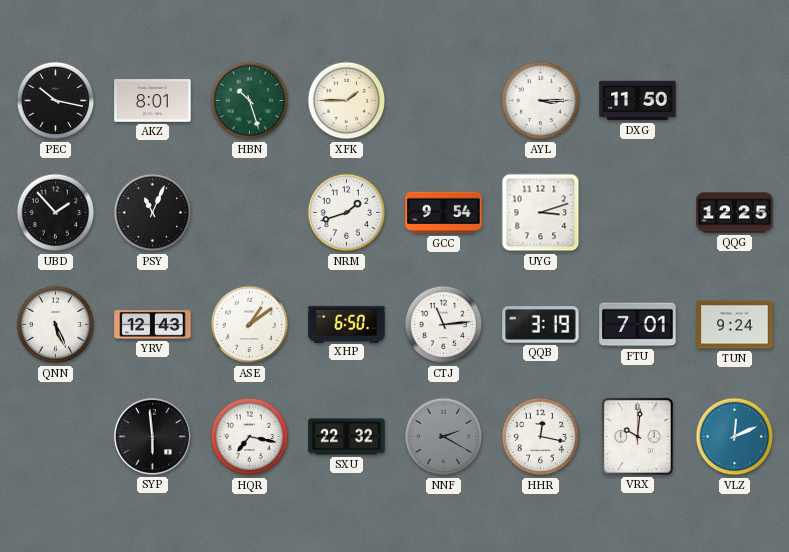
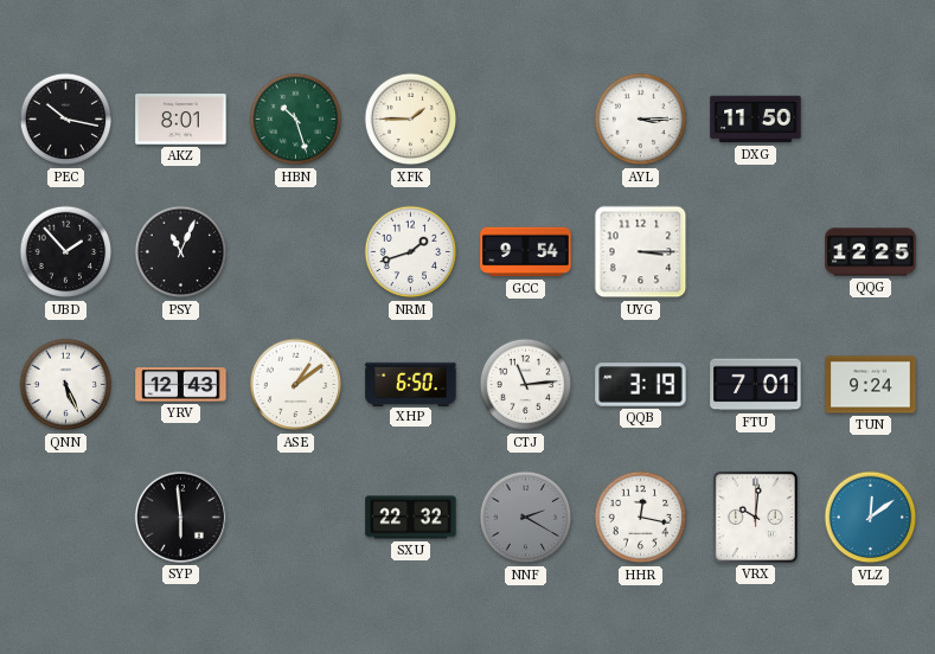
UYG: 3:12 -> 3:15
HQR: 7:17 -> none
VLZ: 12:11 -> 12:09
